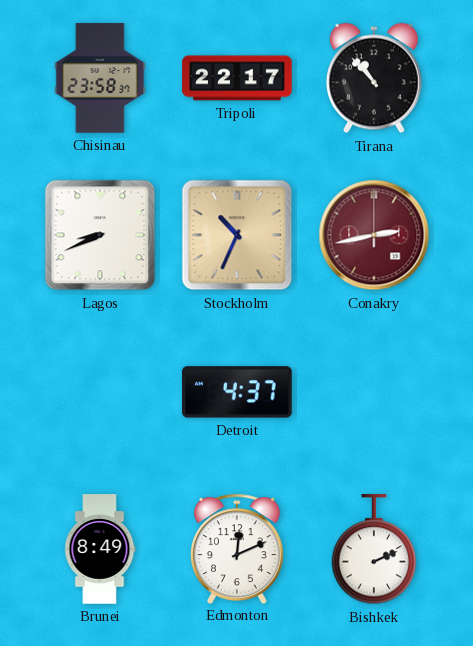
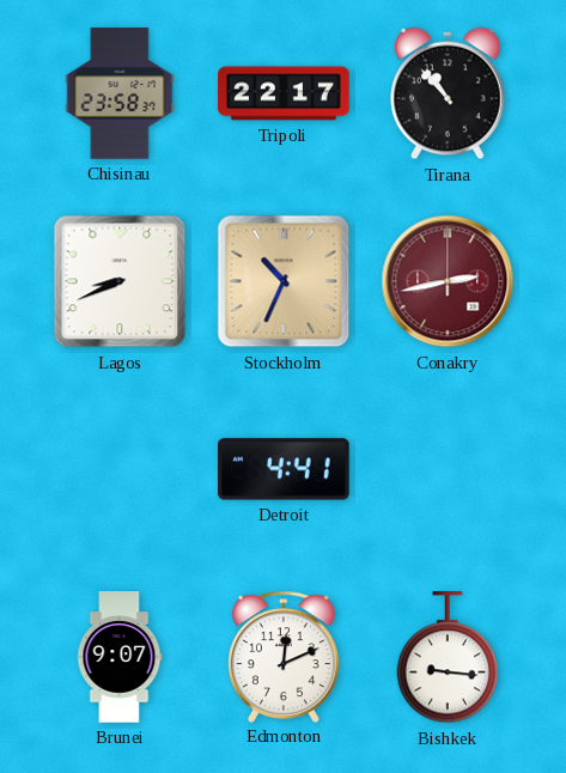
Detroit: 4:37 -> 4:41
Brunei: 8:49 -> 9:07
Bishkek: 2:11 -> 9:16
